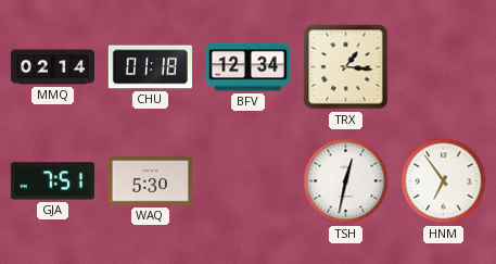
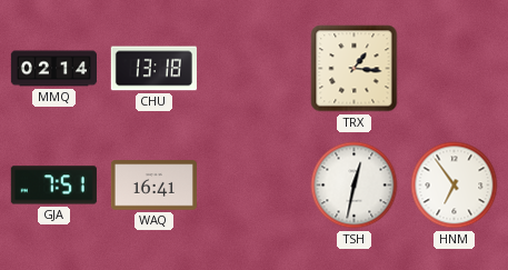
CHU: 01:18 -> 13:18
BFV: 12:34 -> none
WAQ: 5:30 -> 16:41
